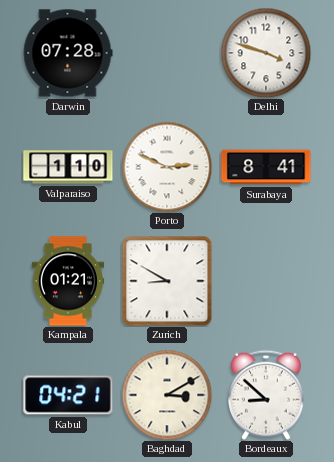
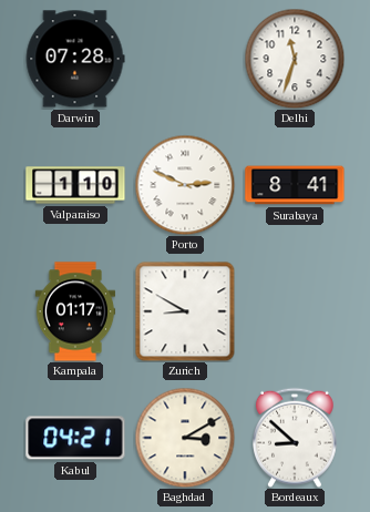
Delhi: 3:48 -> 11:33
Kampala: 01:21 -> 01:17
